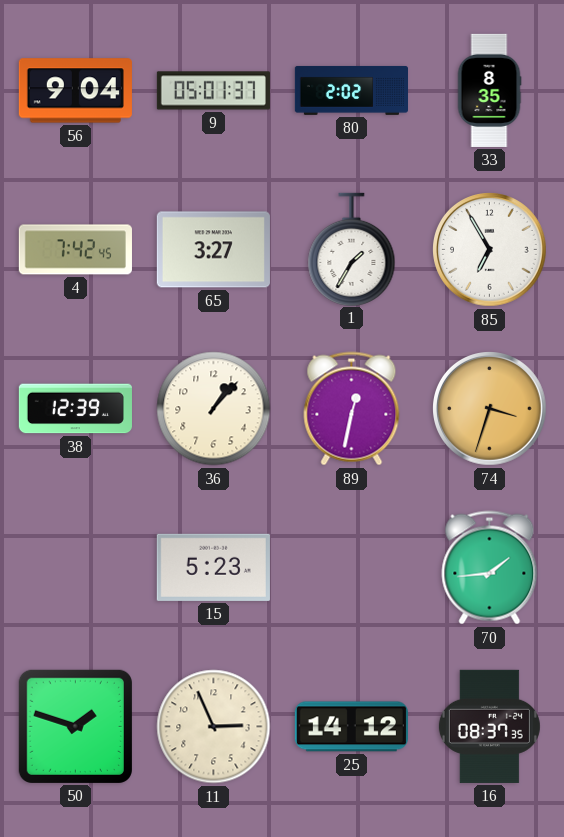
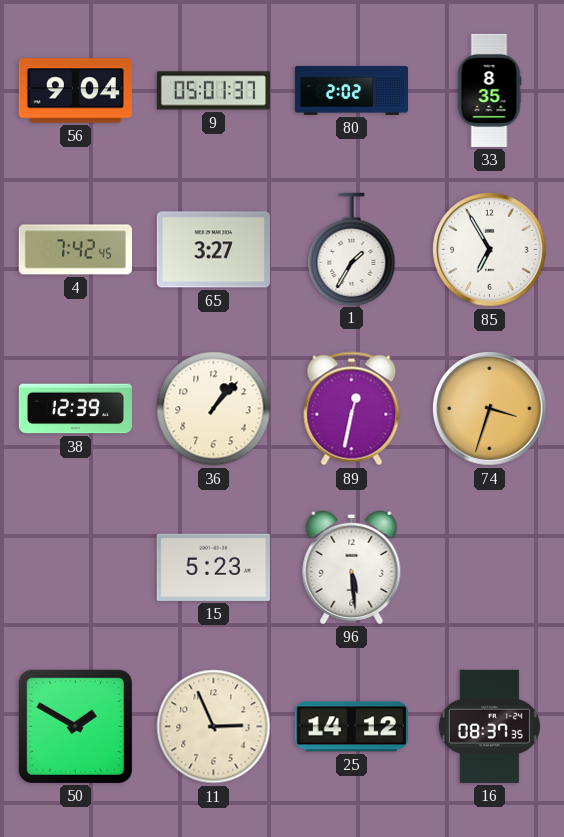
96: none -> 5:29
70: 1:44 -> none
50: 1:48 -> 1:50
